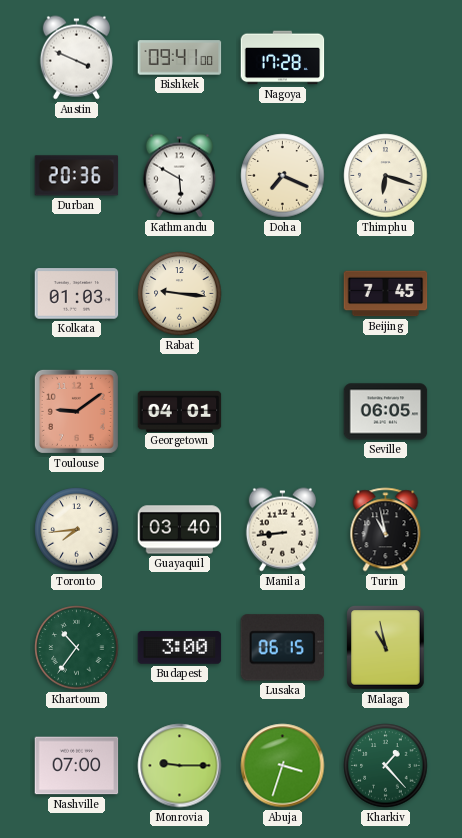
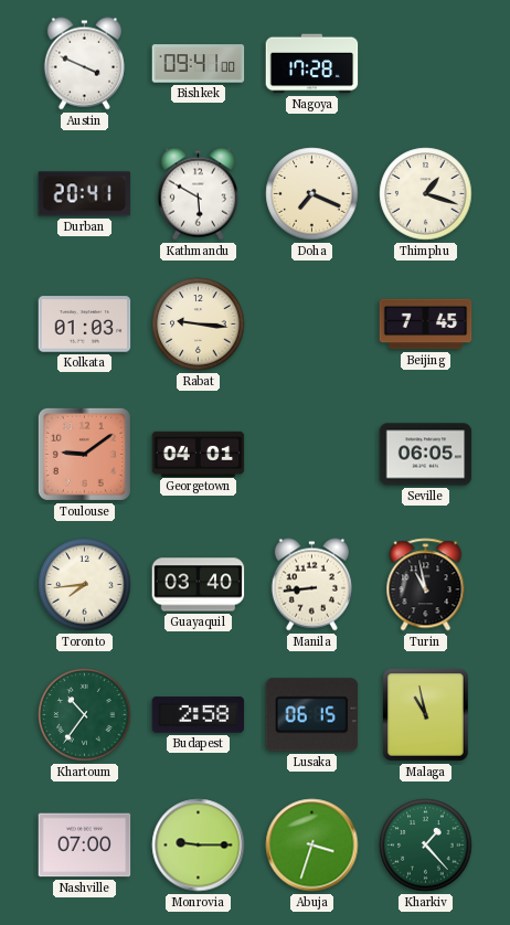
Durban: 20:36 -> 20:41
Thimphu: 6:18 -> 1:18
Budapest: 3:00 -> 2:58
